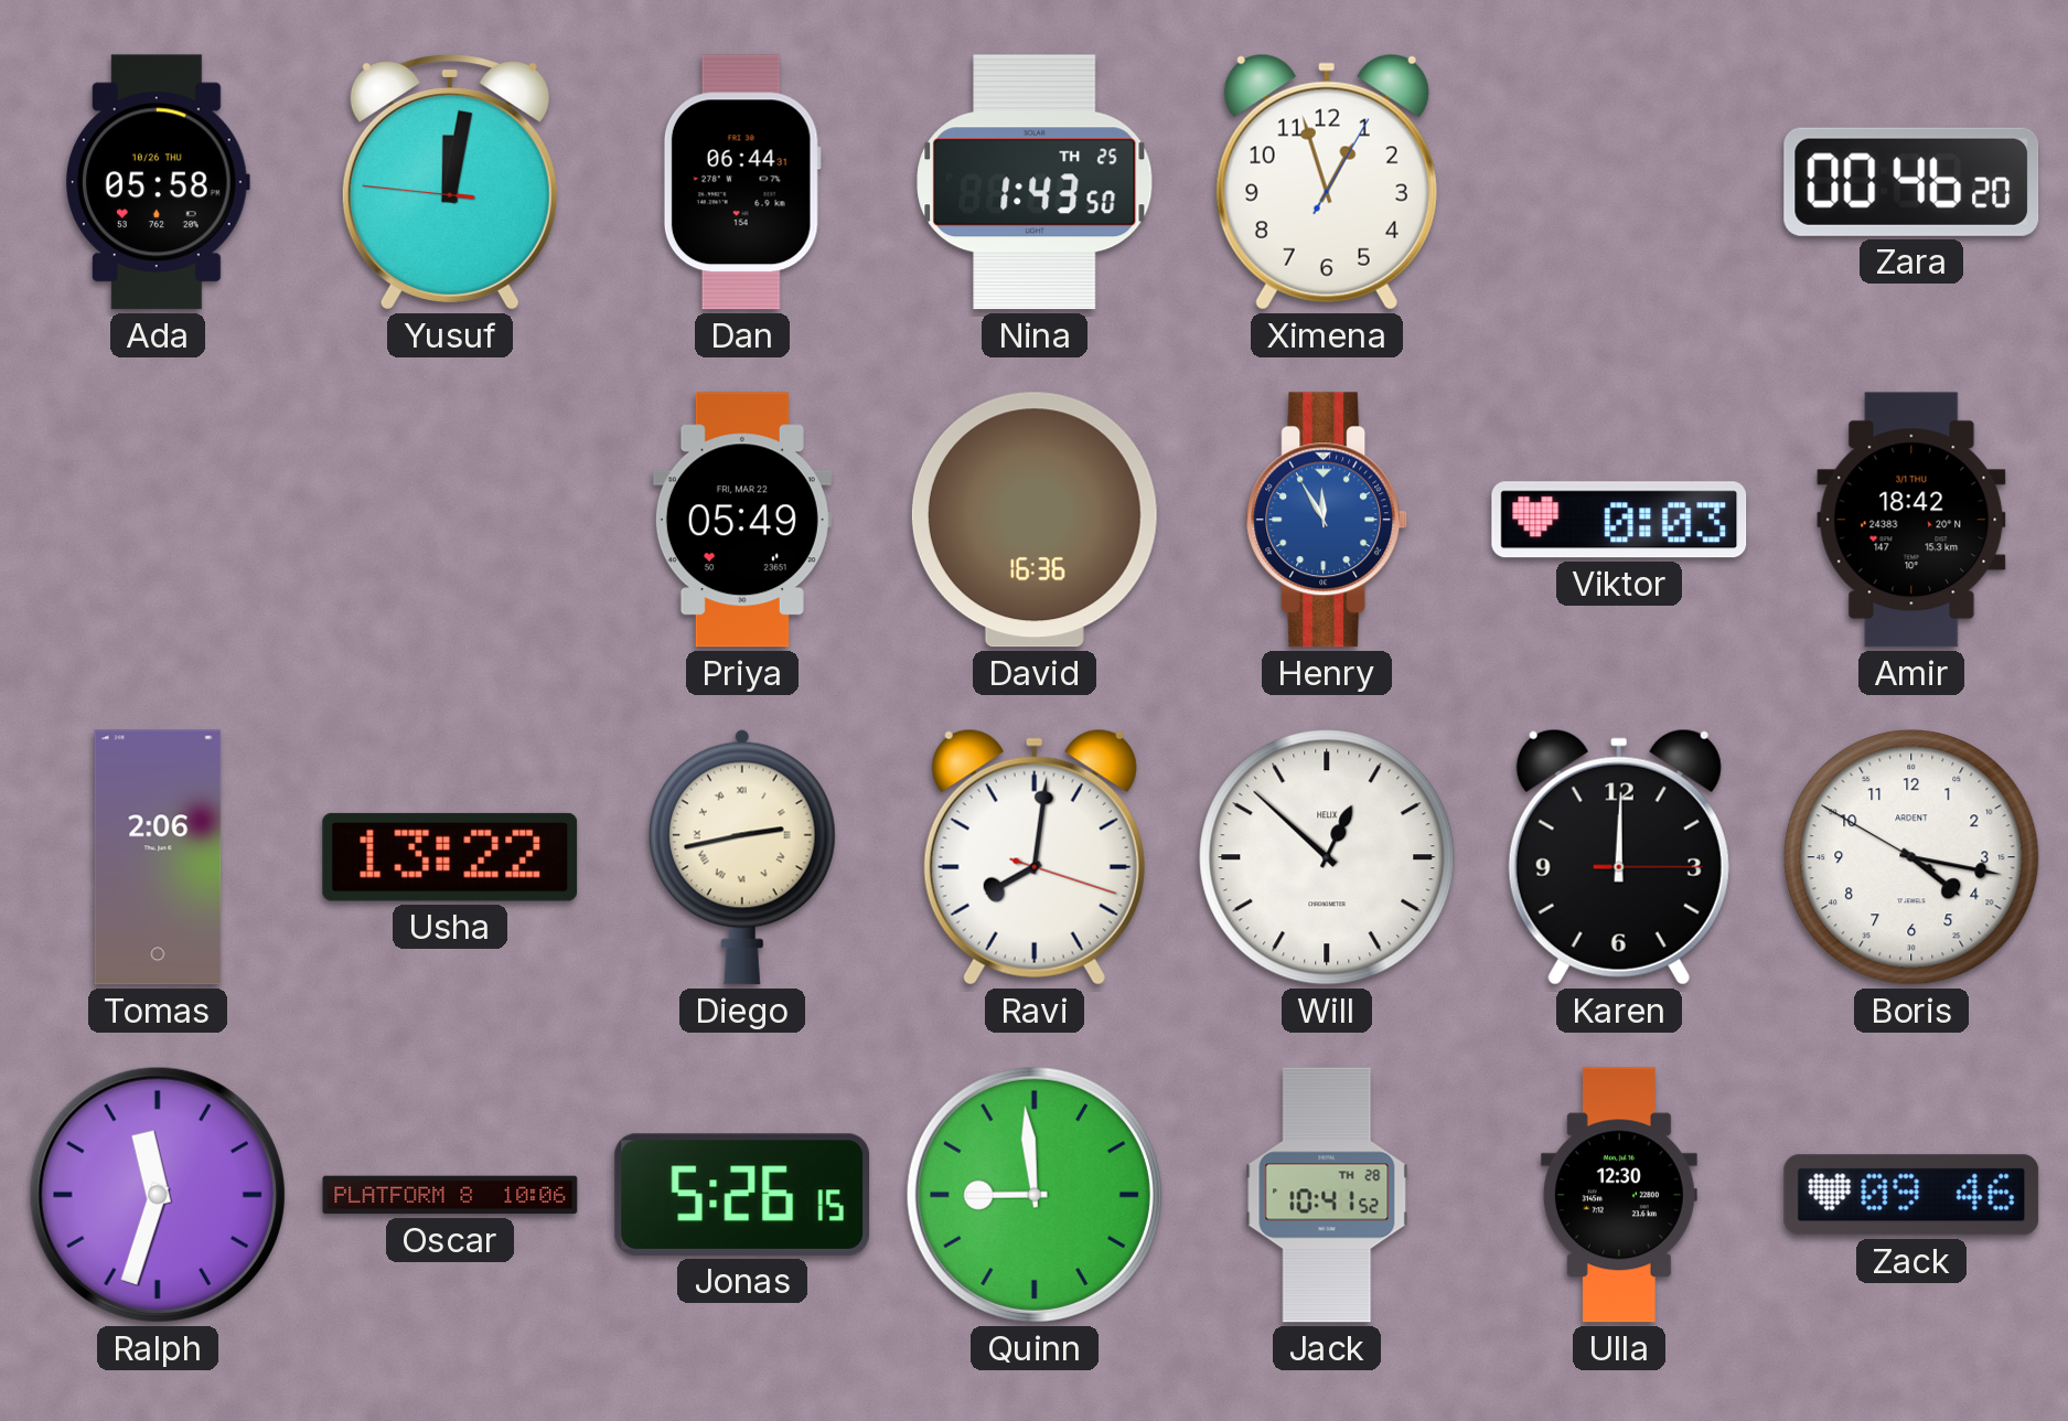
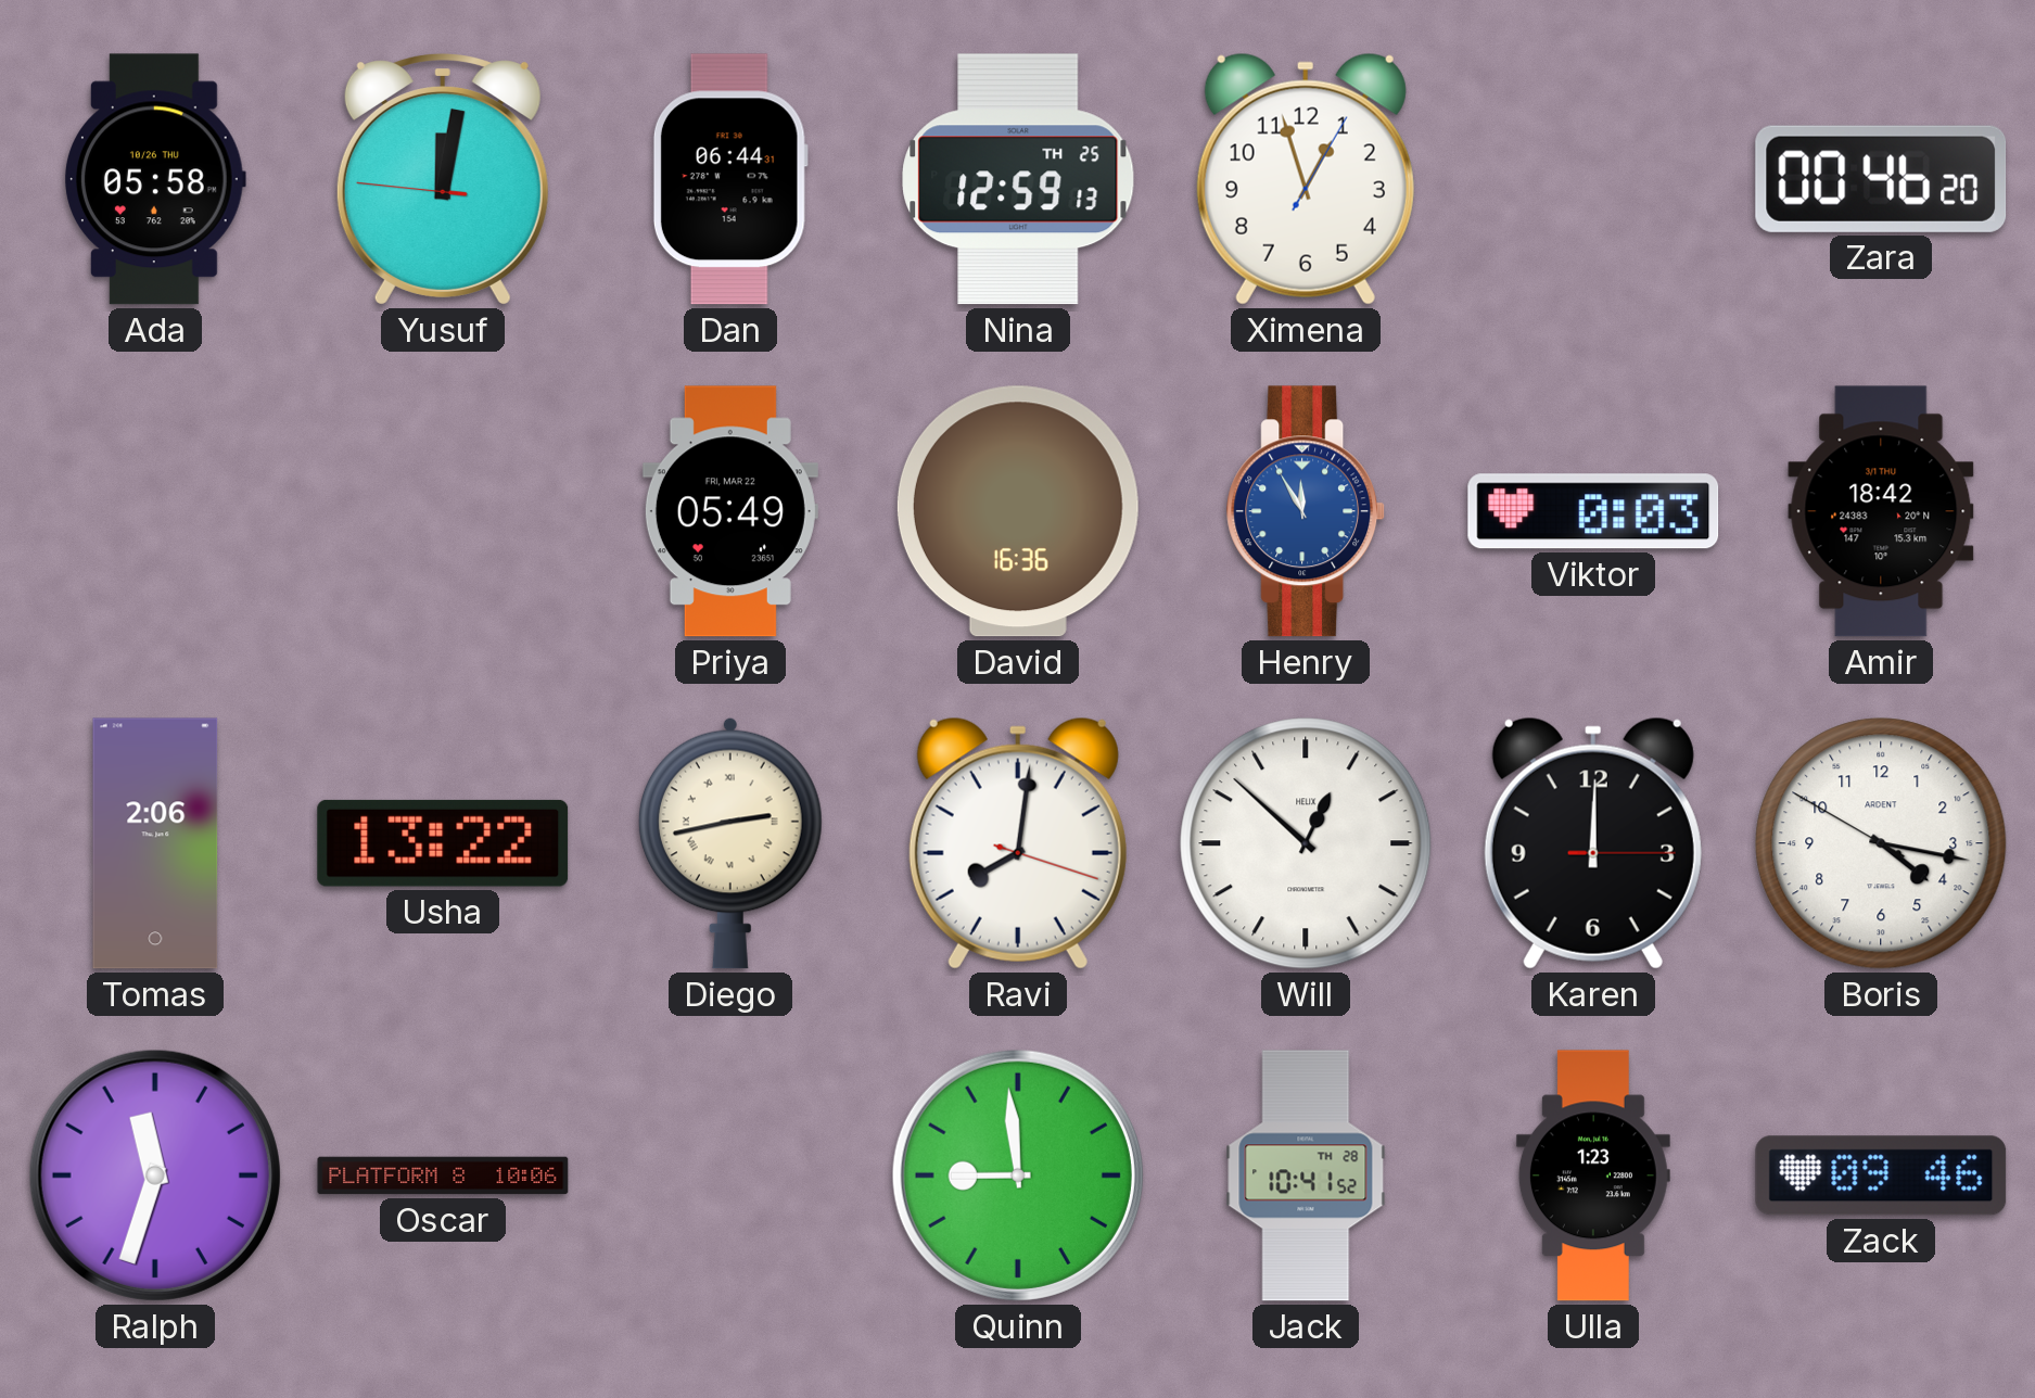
Nina: 1:43 -> 12:59
Jonas: 5:26 -> none
Ulla: 12:30 -> 1:23
